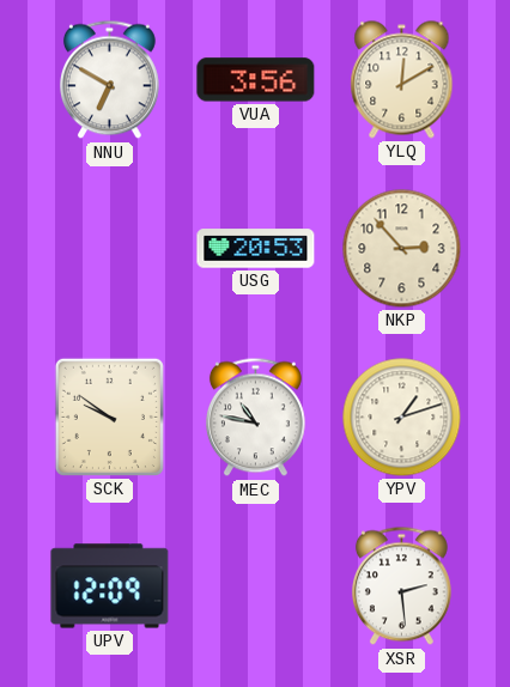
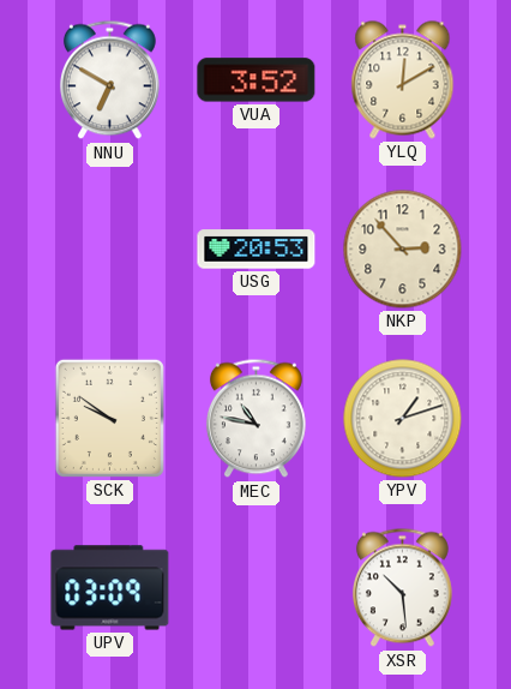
VUA: 3:56 -> 3:52
UPV: 12:09 -> 03:09
XSR: 2:29 -> 10:29
